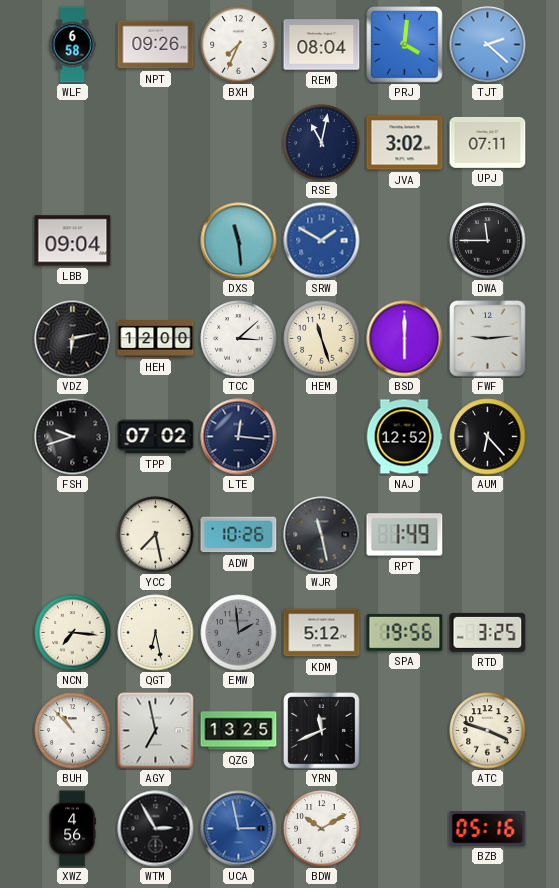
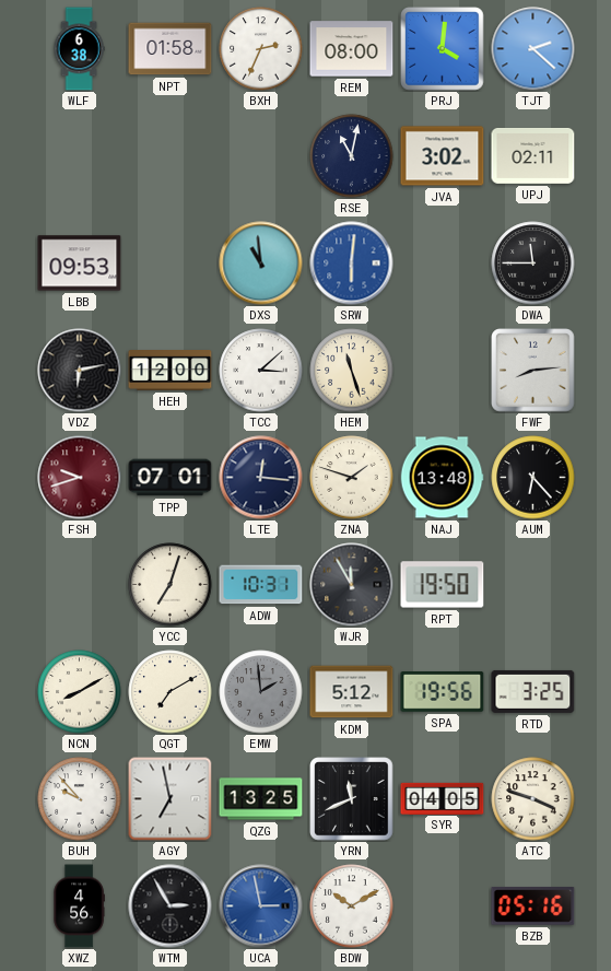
WLF: 6:58 -> 6:38
NPT: 09:26 -> 01:58
BXH: 7:34 -> 2:34
REM: 08:04 -> 08:00
UPJ: 07:11 -> 02:11
LBB: 09:04 -> 09:53
DXS: 11:29 -> 10:59
SRW: 1:50 -> 6:01
BSD: 6:00 -> none
FWF: 9:14 -> 8:14
FSH dial: black -> burgundy
TPP: 07:02 -> 07:01
ZNA: none -> 1:48
NAJ: 12:52 -> 13:48
YCC: 7:28 -> 7:03
ADW: 10:26 -> 10:31
WJR: 11:28 -> 11:55
RPT: 1:49 -> 19:50
NCN: 7:16 -> 8:10
QGT: 6:28 -> 7:10
BUH: 10:53 -> 9:53
SYR: none -> 04:05
